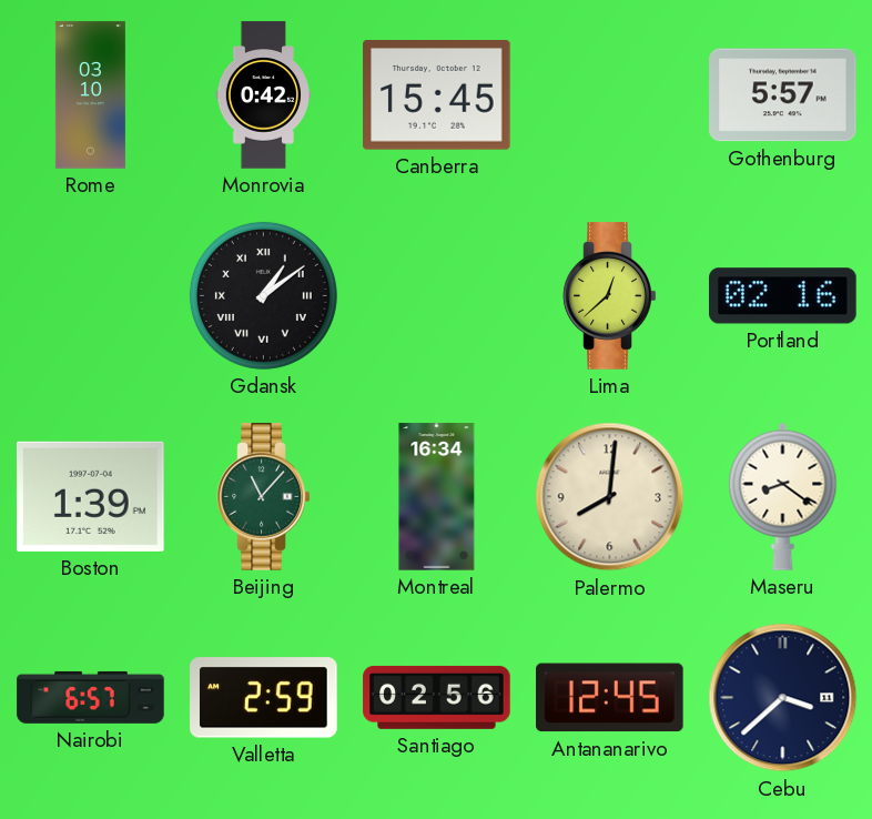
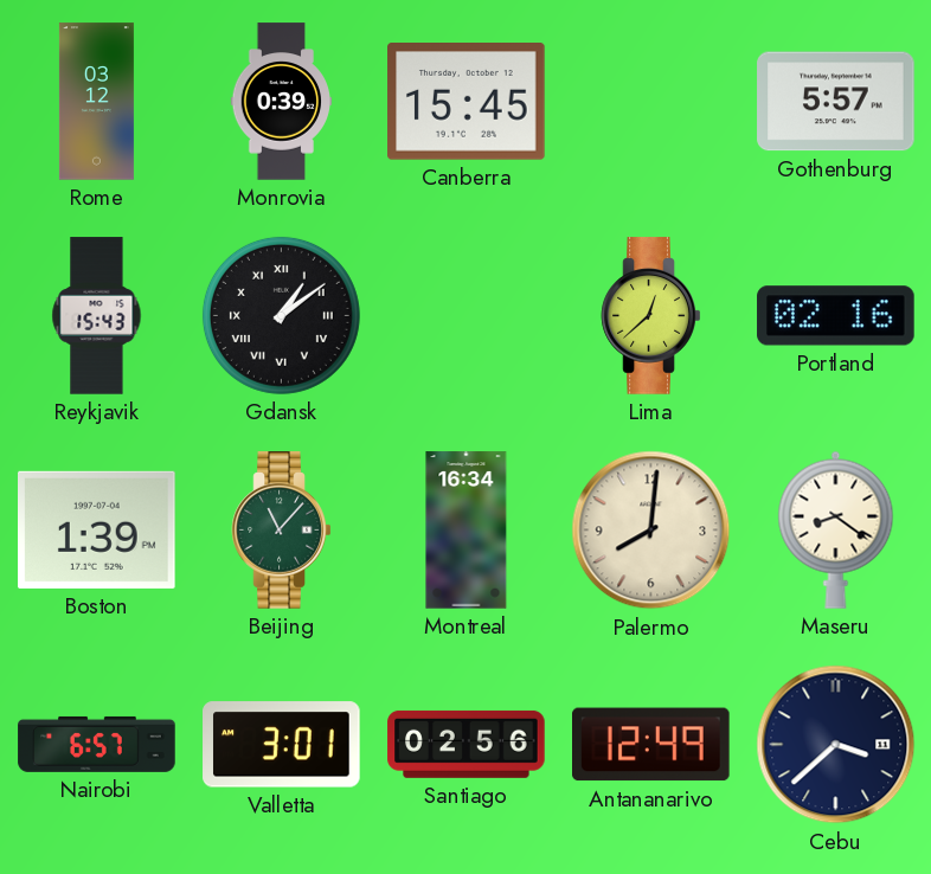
Rome: 03:10 -> 03:12
Monrovia: 0:42 -> 0:39
Reykjavik: none -> 15:43
Valletta: 2:59 -> 3:01
Antananarivo: 12:45 -> 12:49
